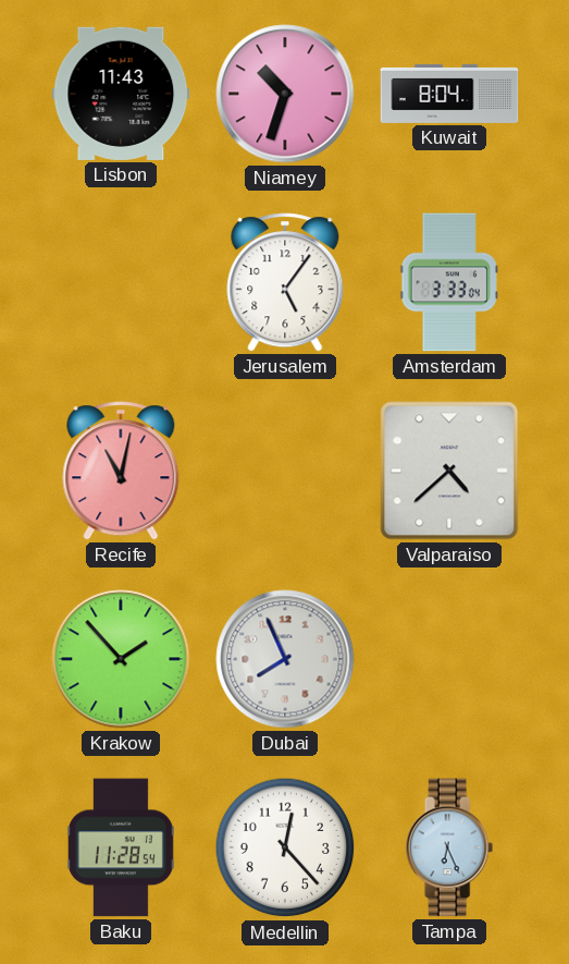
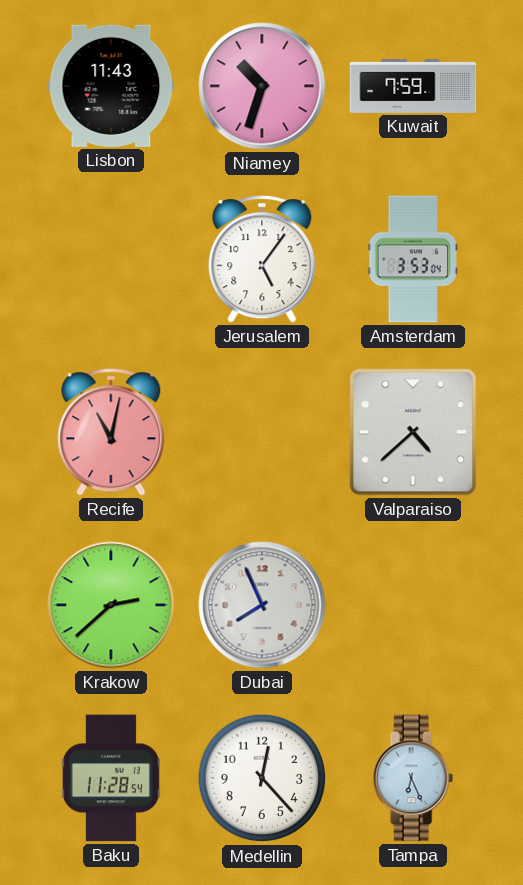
Kuwait: 8:04 -> 7:59
Amsterdam: 3:33 -> 3:53
Krakow: 1:53 -> 2:38
